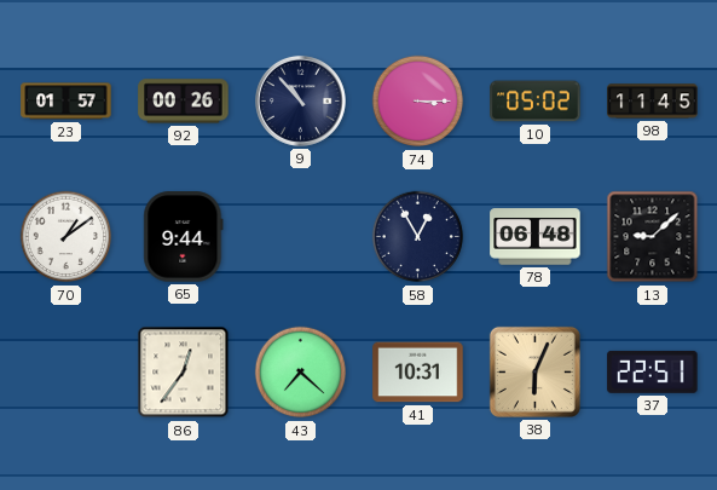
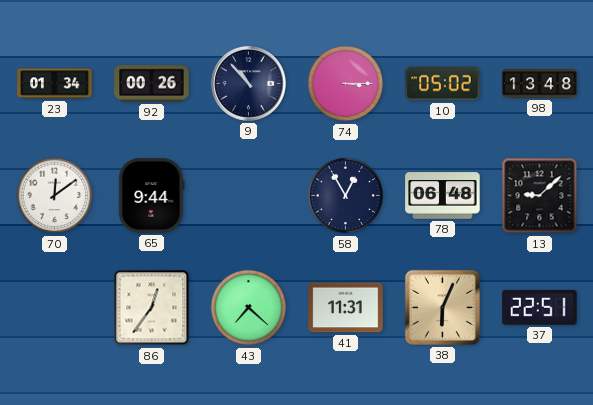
23: 01:57 -> 01:34
98: 11:45 -> 13:48
70: 1:09 -> 12:09
41: 10:31 -> 11:31
